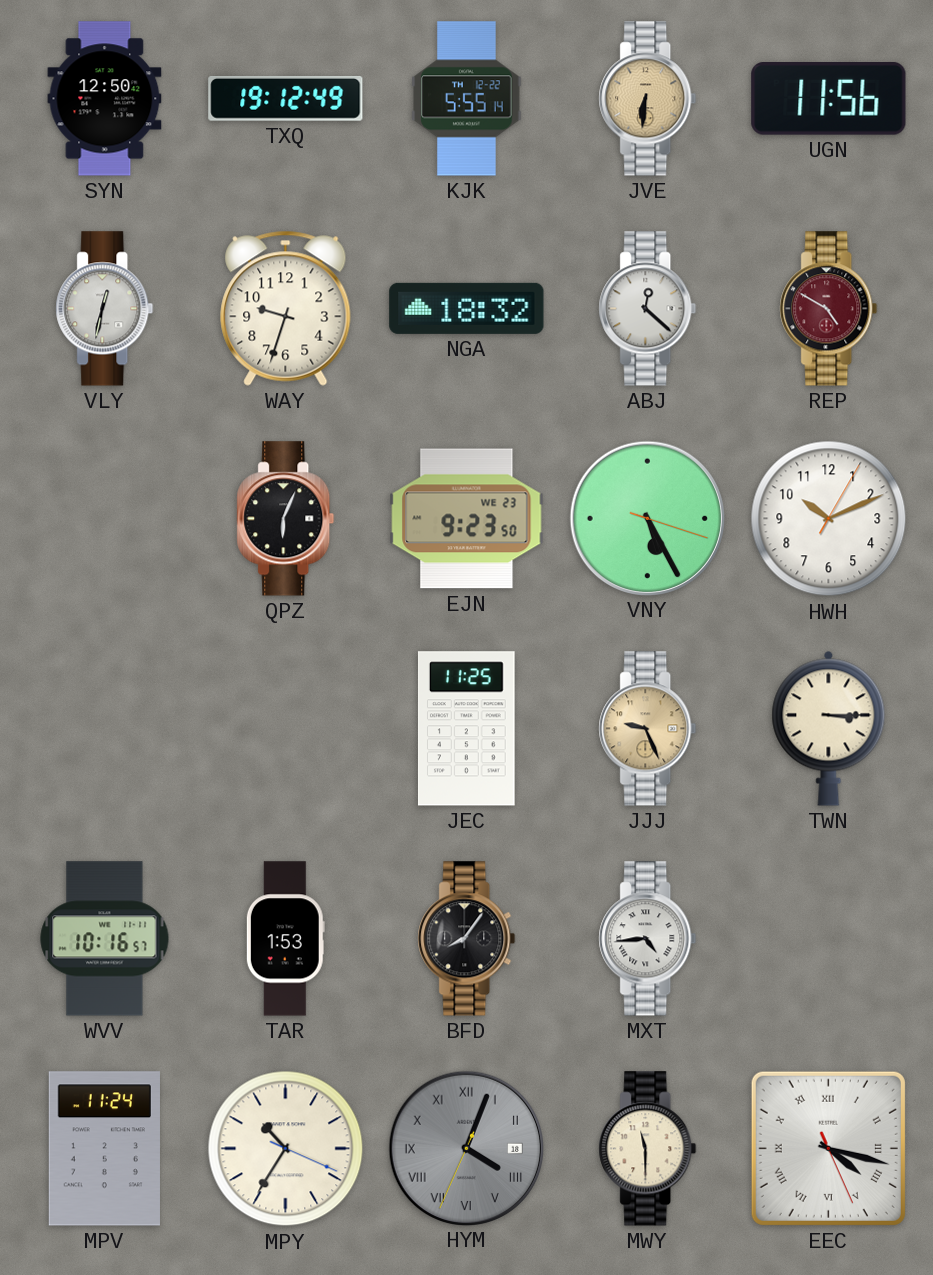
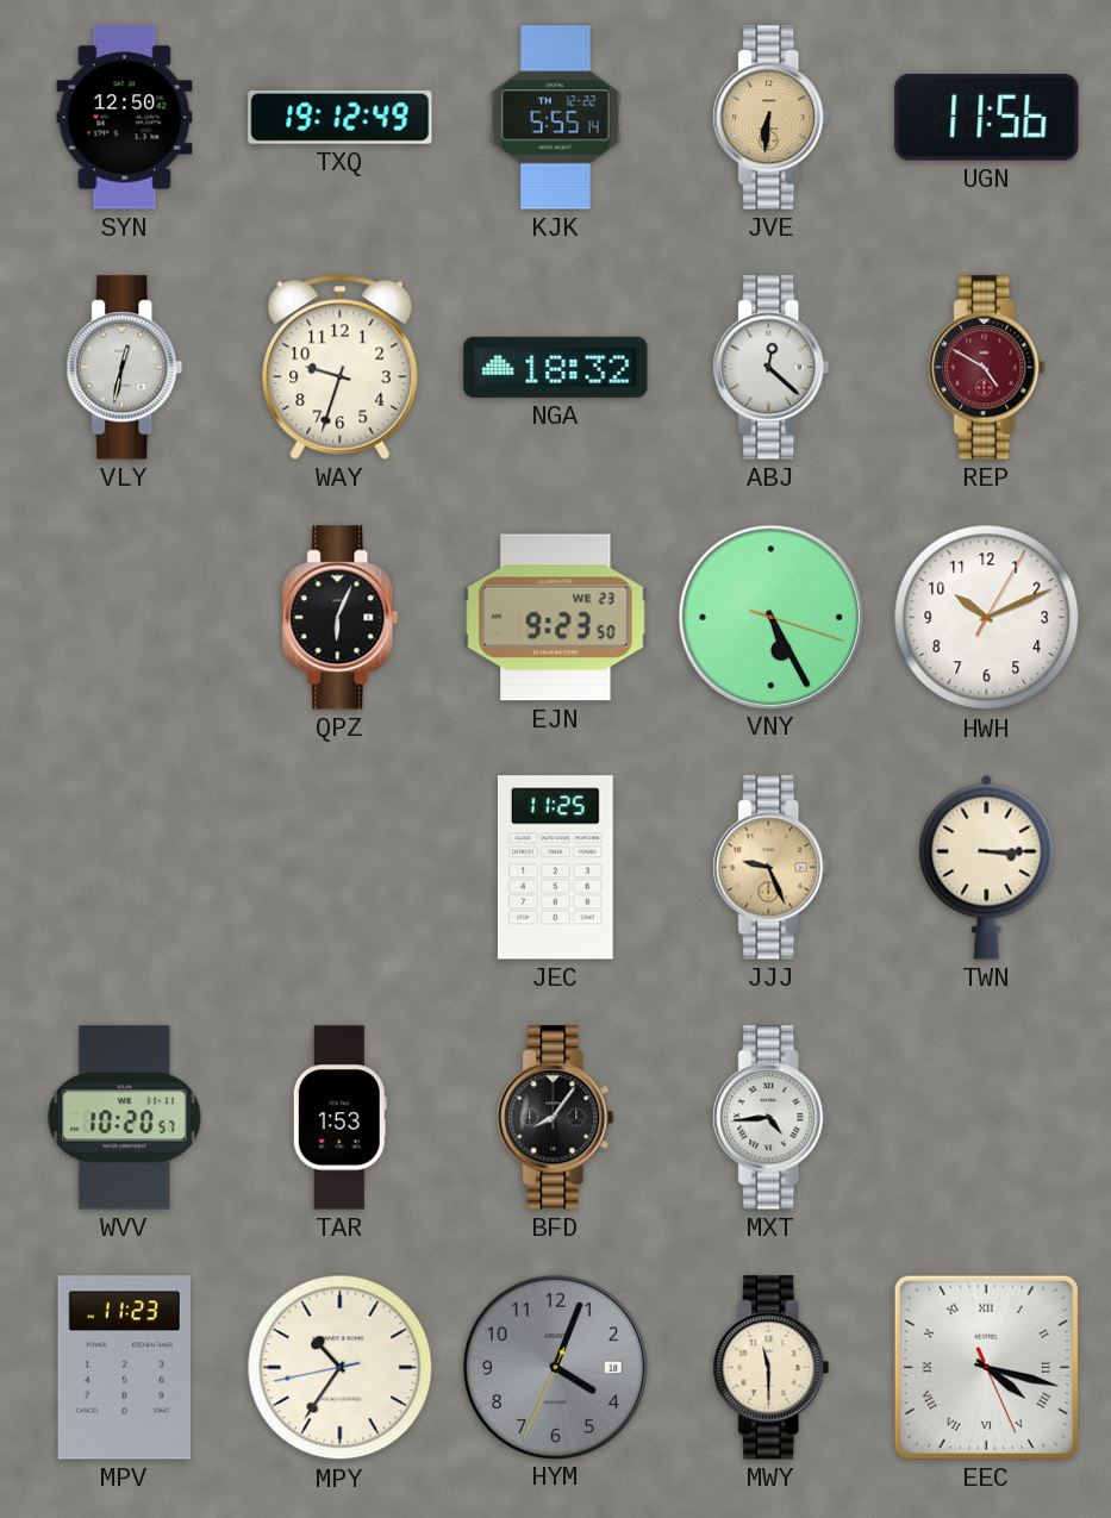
WVV: 10:16 -> 10:20
MPV: 11:24 -> 11:23
MPY: 10:35:19 -> 10:35:43
HYM numerals: Roman -> Arabic
